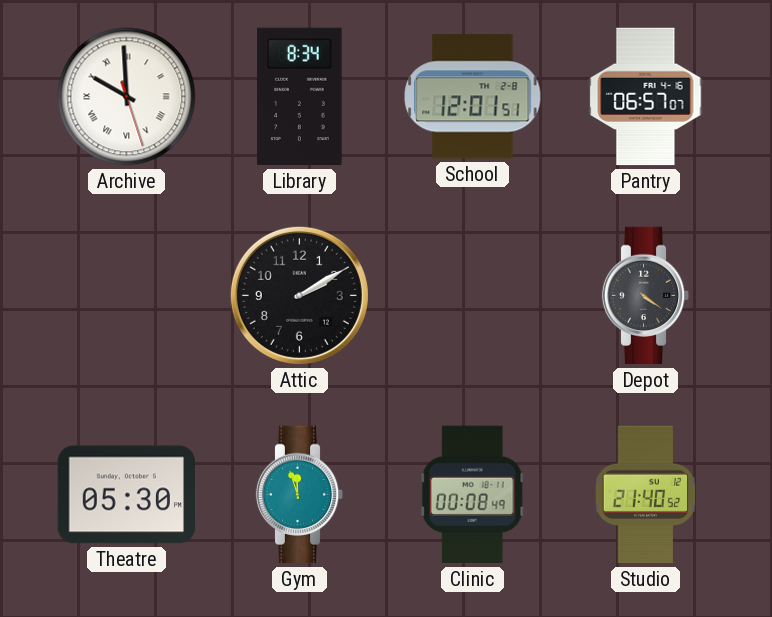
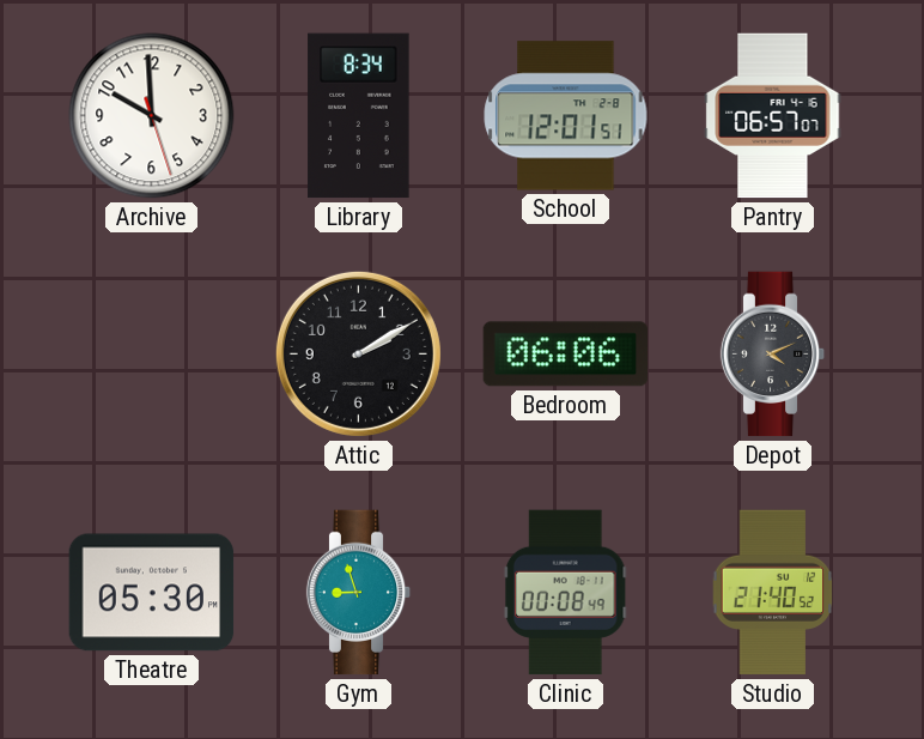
Archive numerals: Roman -> Arabic
Bedroom: none -> 06:06
Depot: 4:21 -> 4:11
Gym: 11:57 -> 8:57
